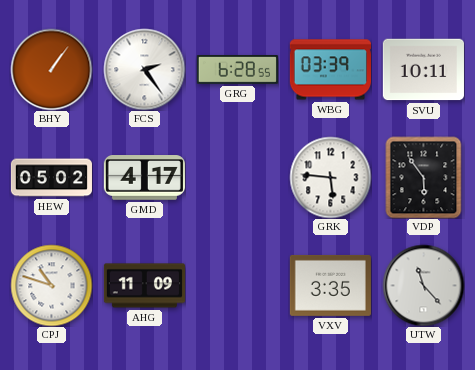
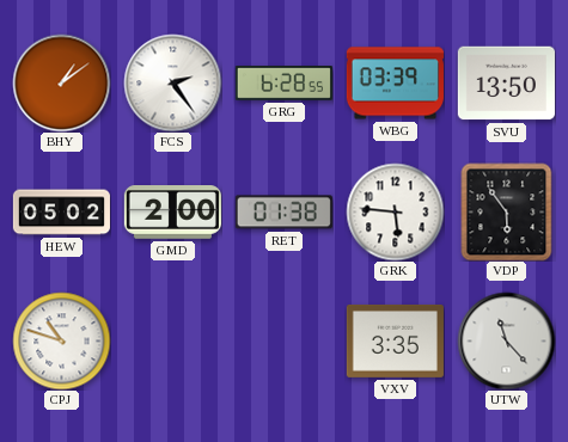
BHY: 1:06 -> 1:09
SVU: 10:11 -> 13:50
GMD: 4:17 -> 2:00
RET: none -> 01:38
AHG: 11:09 -> none
